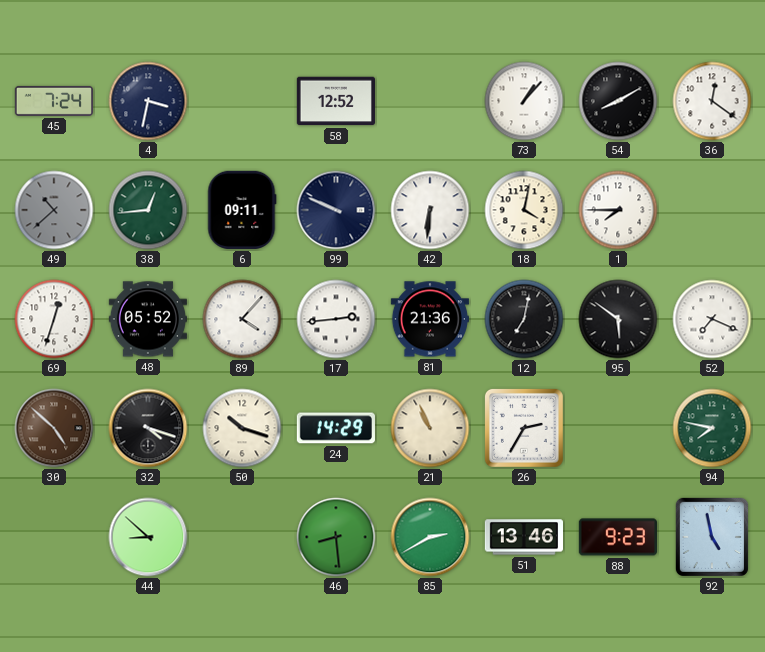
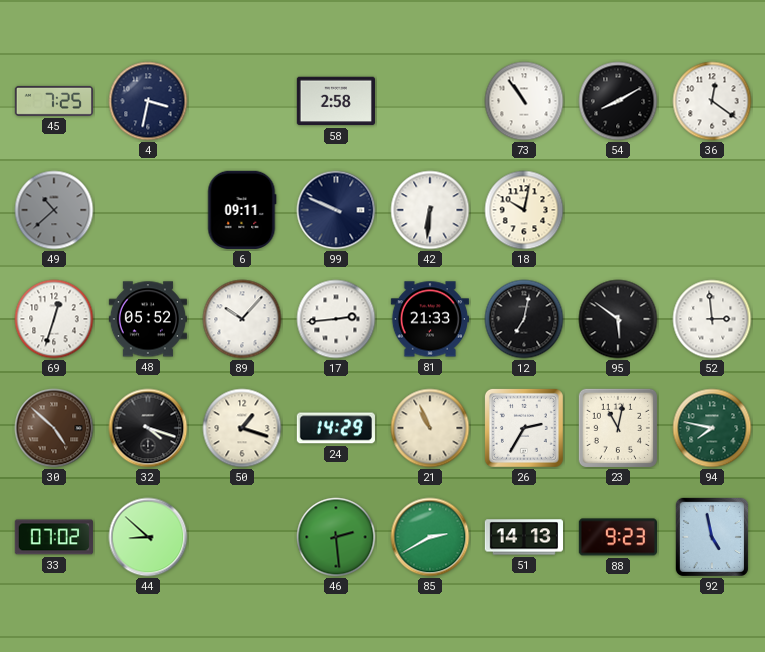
45: 7:24 -> 7:25
58: 12:52 -> 2:58
73: 1:07 -> 10:54
38: 12:44 -> none
18: 4:02 -> 10:02
1: 7:45 -> none
89: 4:07 -> 10:07
81: 21:36 -> 21:33
52: 7:19 -> 2:59
50: 10:18 -> 1:18
23: none -> 11:02
33: none -> 07:02
46: 8:29 -> 2:29
51: 13:46 -> 14:13
